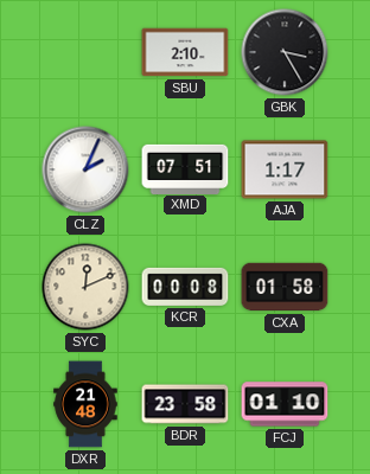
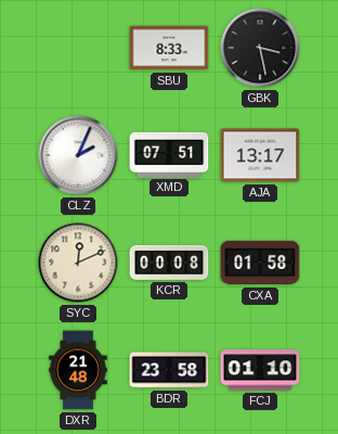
SBU: 2:10 -> 8:33
GBK: 3:25 -> 3:28
AJA: 1:17 -> 13:17
